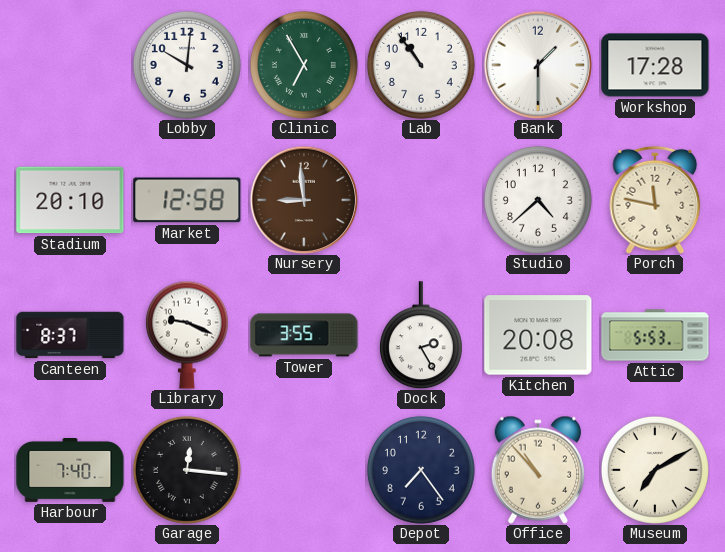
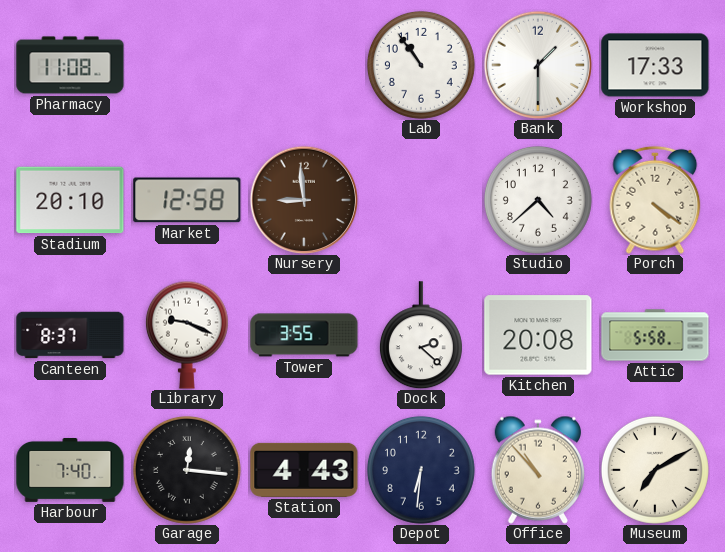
Pharmacy: none -> 11:08
Lobby: 10:01 -> none
Clinic: 6:55 -> none
Workshop: 17:28 -> 17:33
Porch: 11:47 -> 4:21
Dock: 2:25 -> 2:22
Attic: 5:53 -> 5:58
Station: none -> 4:43
Depot: 7:24 -> 6:31
